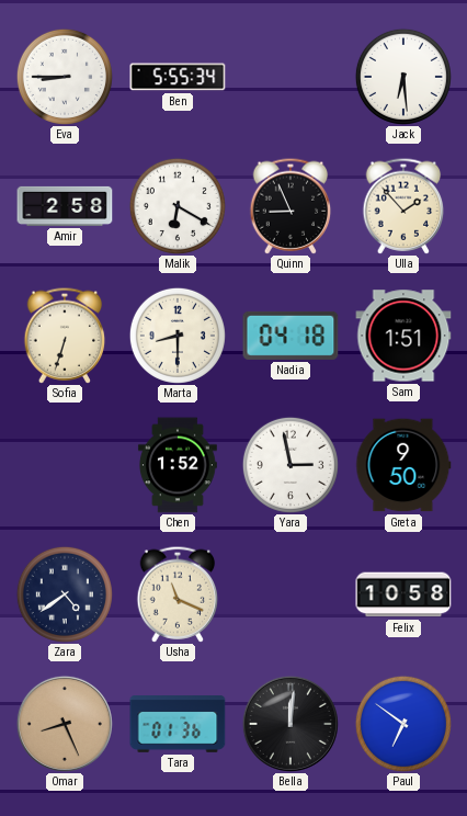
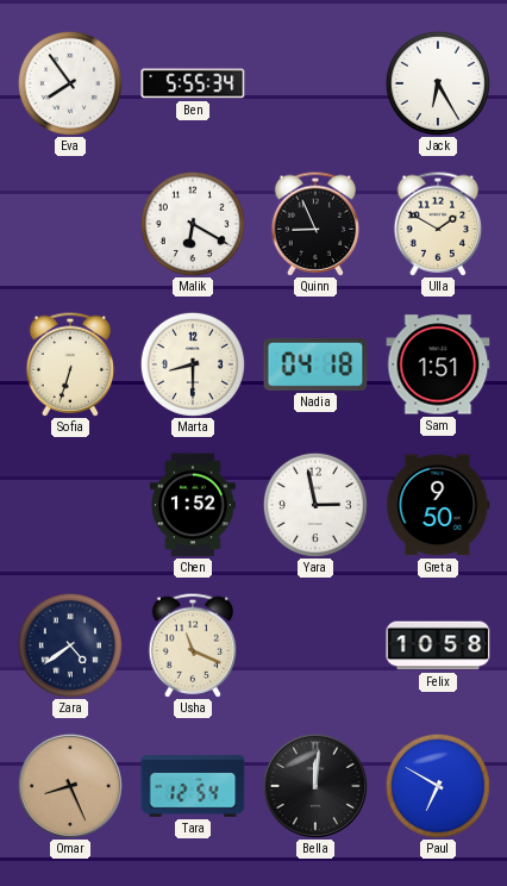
Eva: 8:45 -> 7:54
Jack: 6:29 -> 6:25
Amir: 2:58 -> none
Ulla: 1:53 -> 1:50
Tara: 01:36 -> 12:54
Paul: 6:51 -> 6:50
